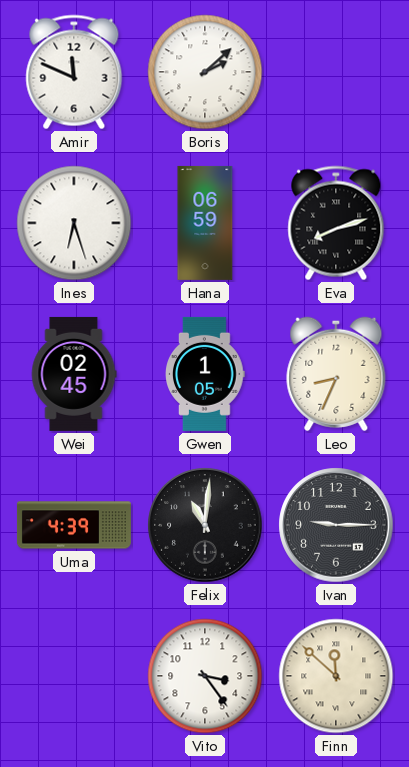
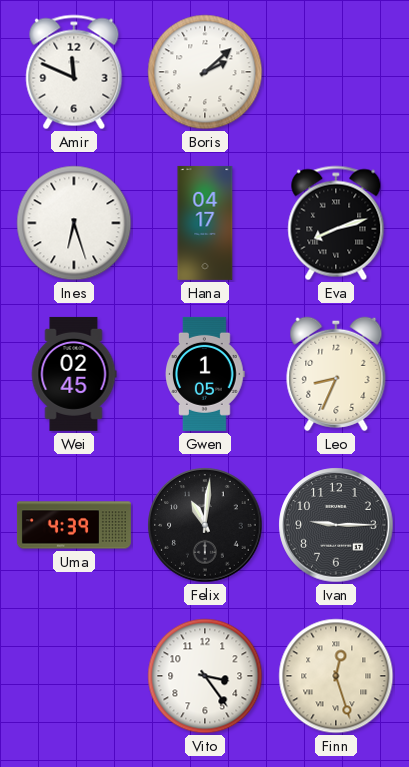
Hana: 06:59 -> 04:17
Finn: 11:52 -> 12:27
